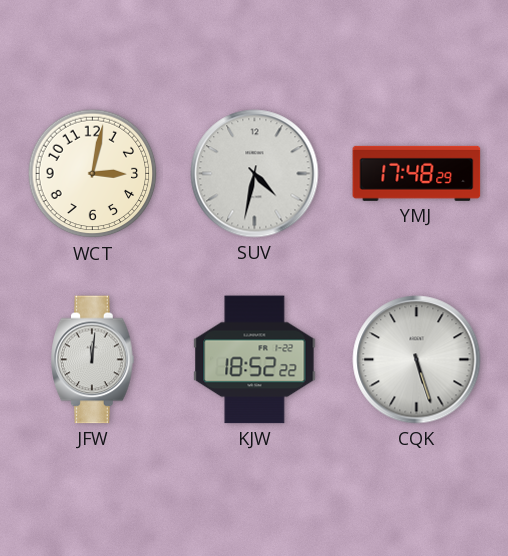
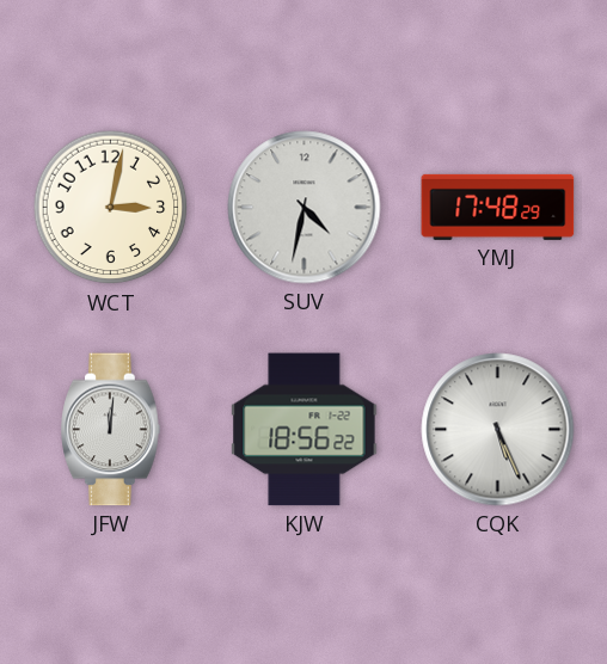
KJW: 18:52 -> 18:56
CQK: 5:27 -> 5:26
